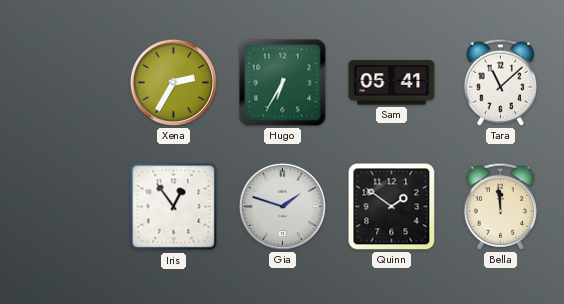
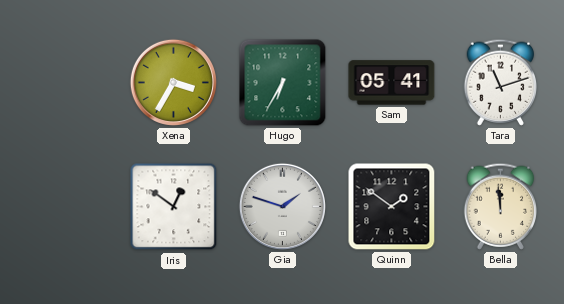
Xena: 2:35 -> 3:35
Tara: 11:08 -> 11:12
Iris: 12:54 -> 12:51
